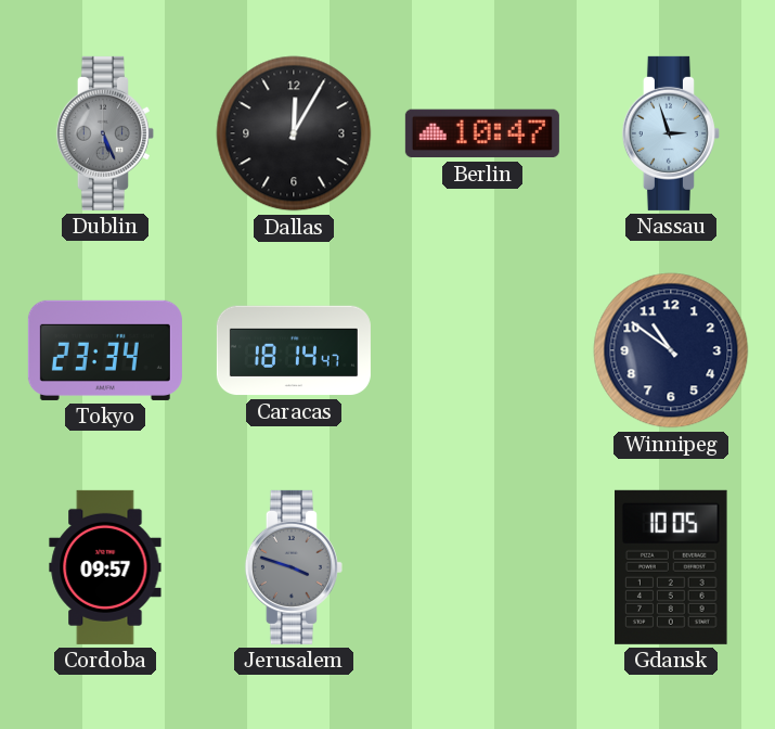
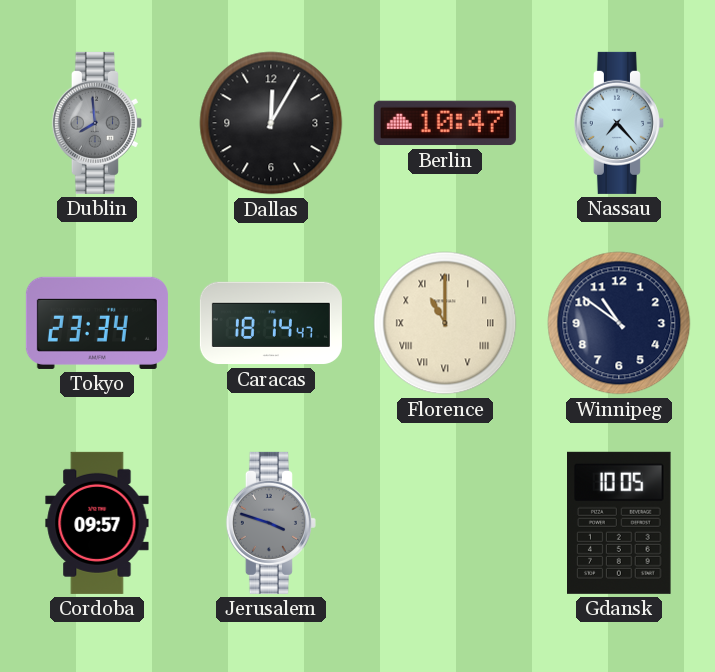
Dublin: 5:26 -> 7:59
Nassau: 2:57 -> 7:23
Florence: none -> 11:00
